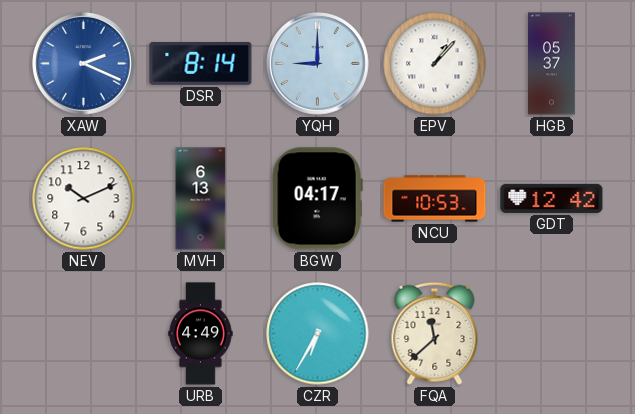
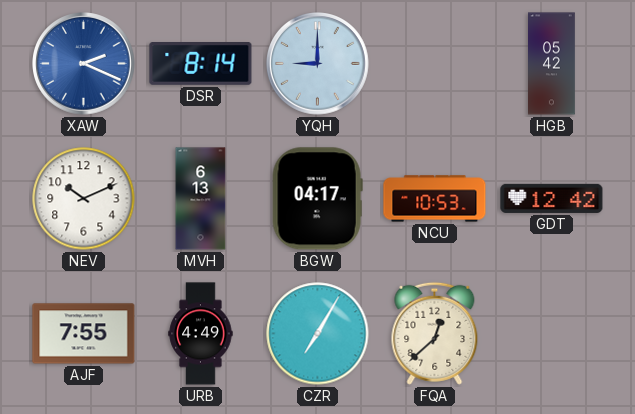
EPV: 1:07 -> none
HGB: 05:37 -> 05:42
AJF: none -> 7:55
CZR: 6:35 -> 7:05
FQA: 11:38 -> 12:38
